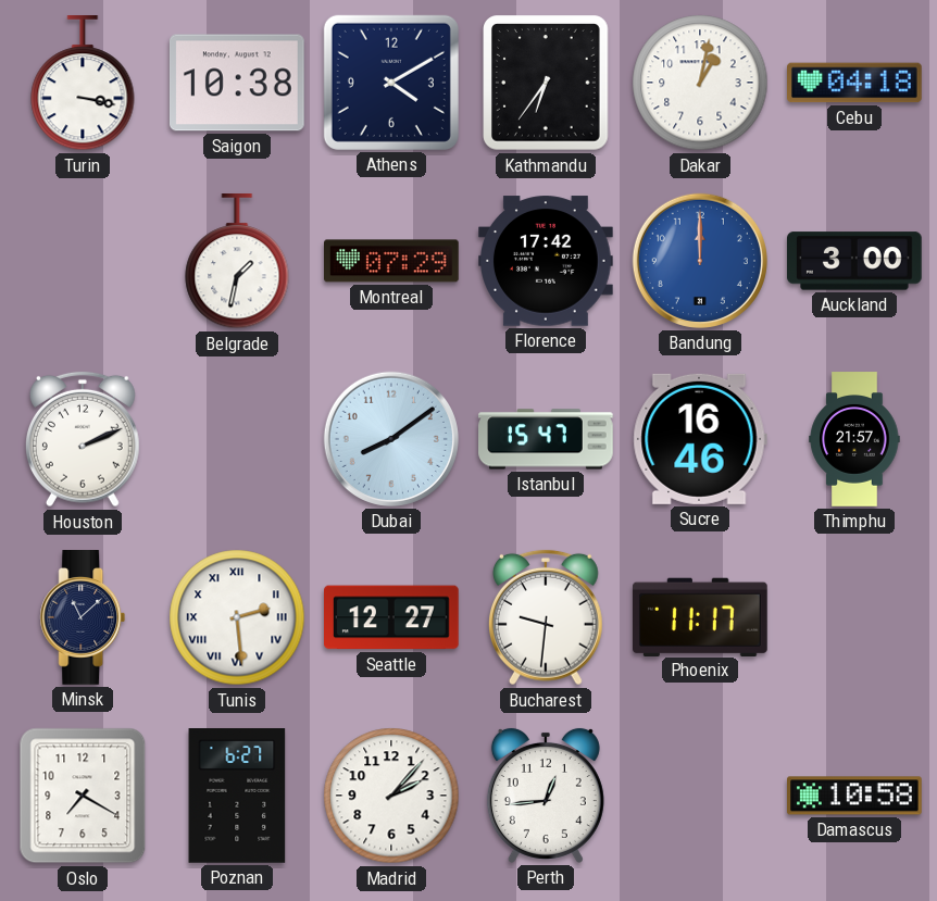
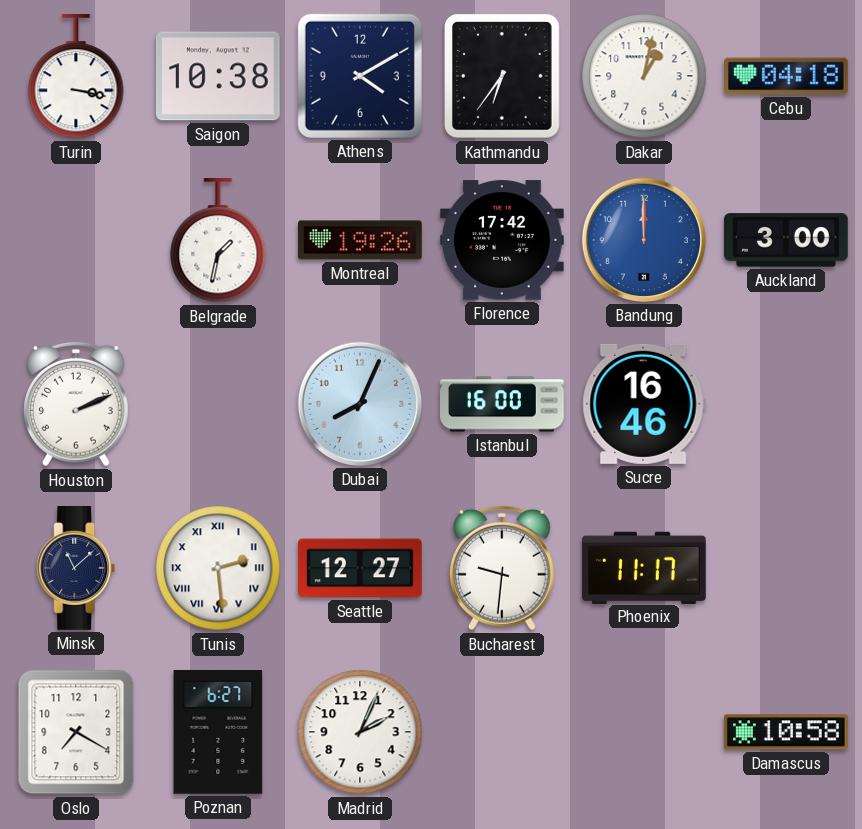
Montreal: 07:29 -> 19:26
Dubai: 8:09 -> 8:04
Istanbul: 15:47 -> 16:00
Thimphu: 21:57 -> none
Madrid: 2:07 -> 2:04
Perth: 12:44 -> none
